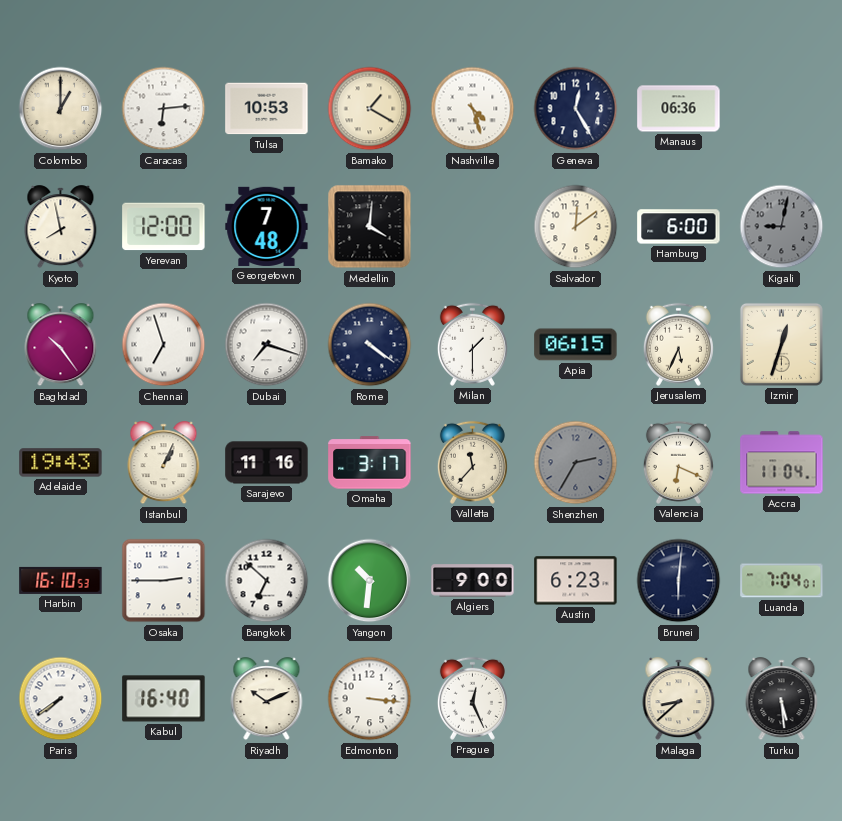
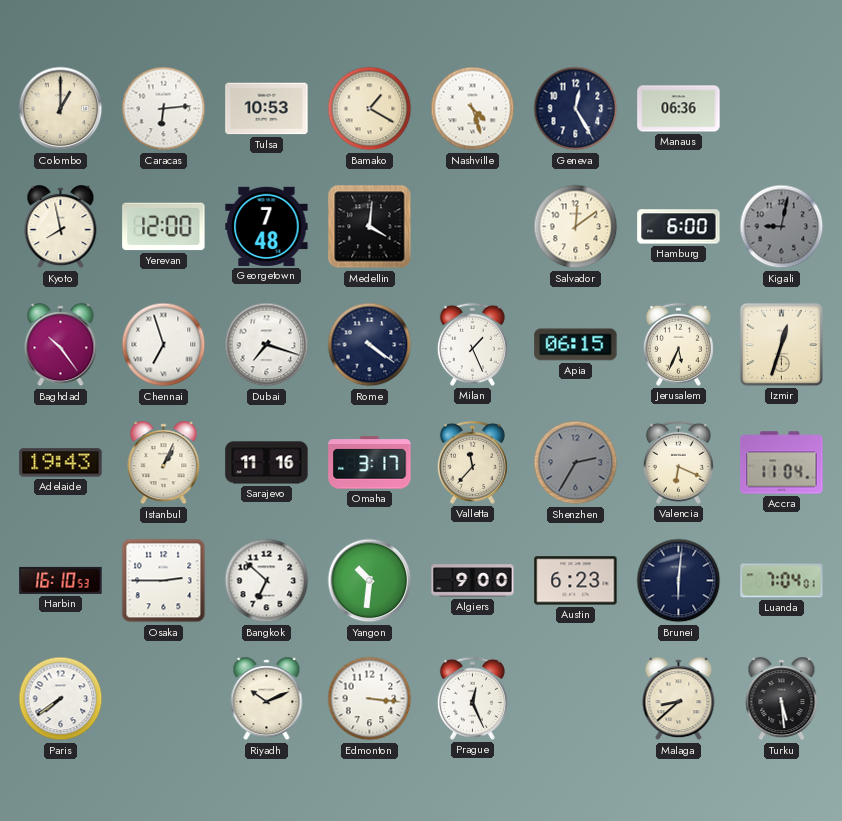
Milan: 1:30 -> 1:26
Kabul: 16:40 -> none
